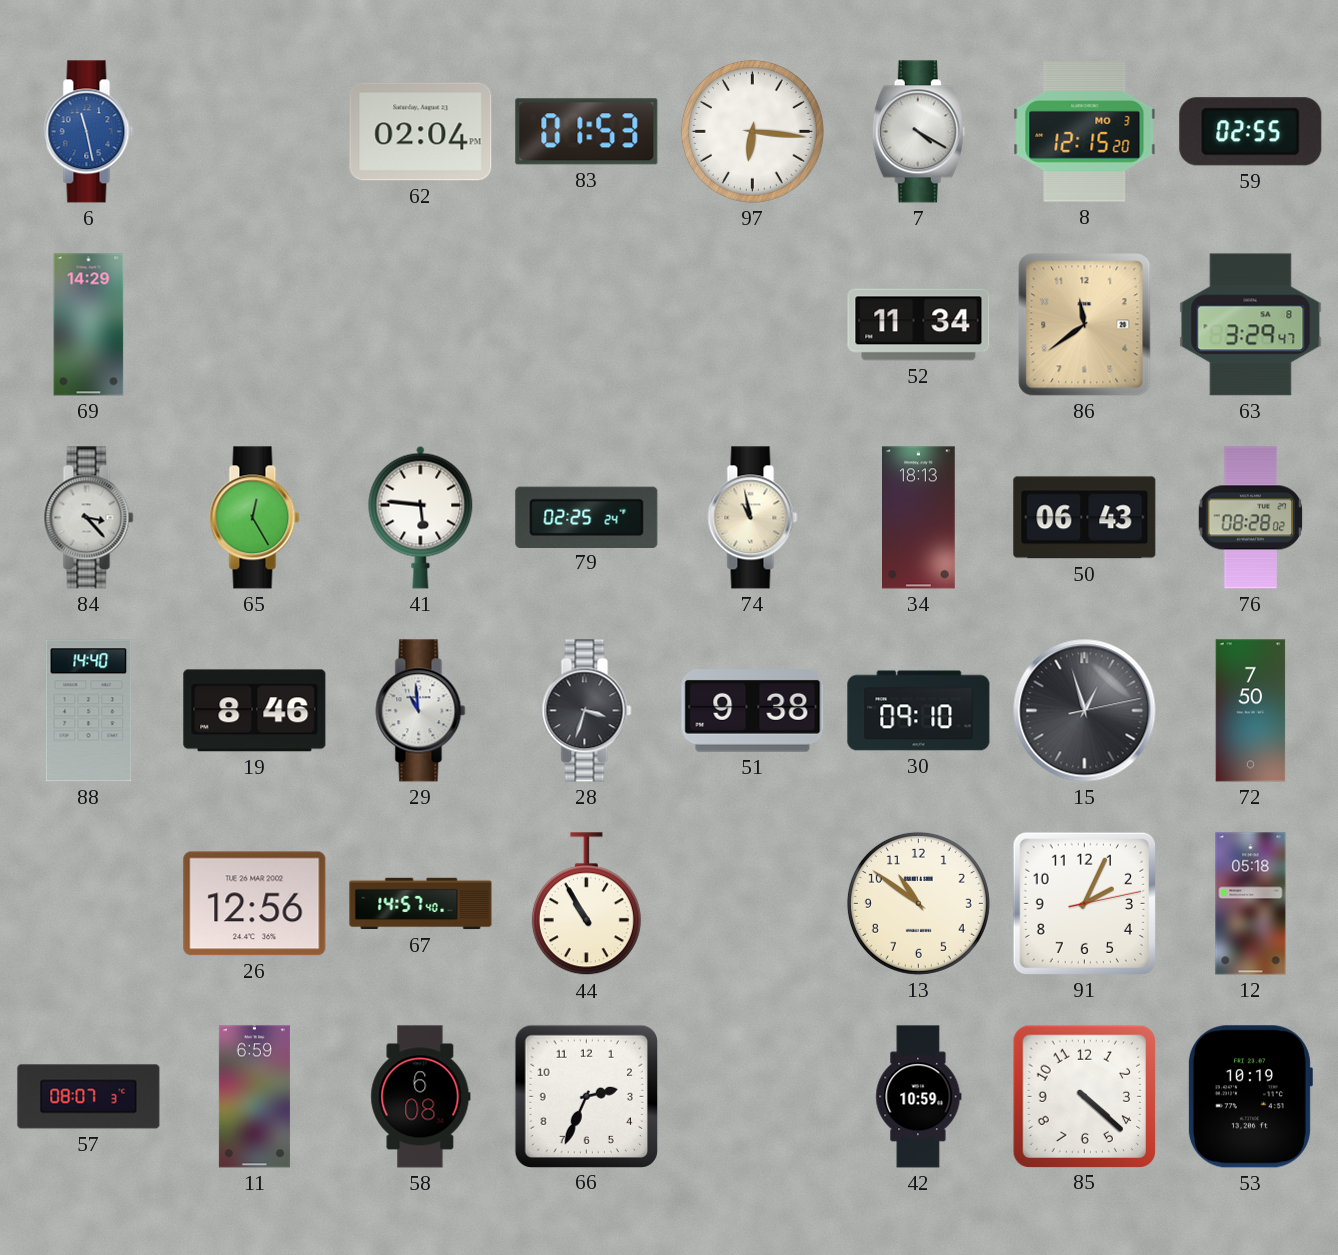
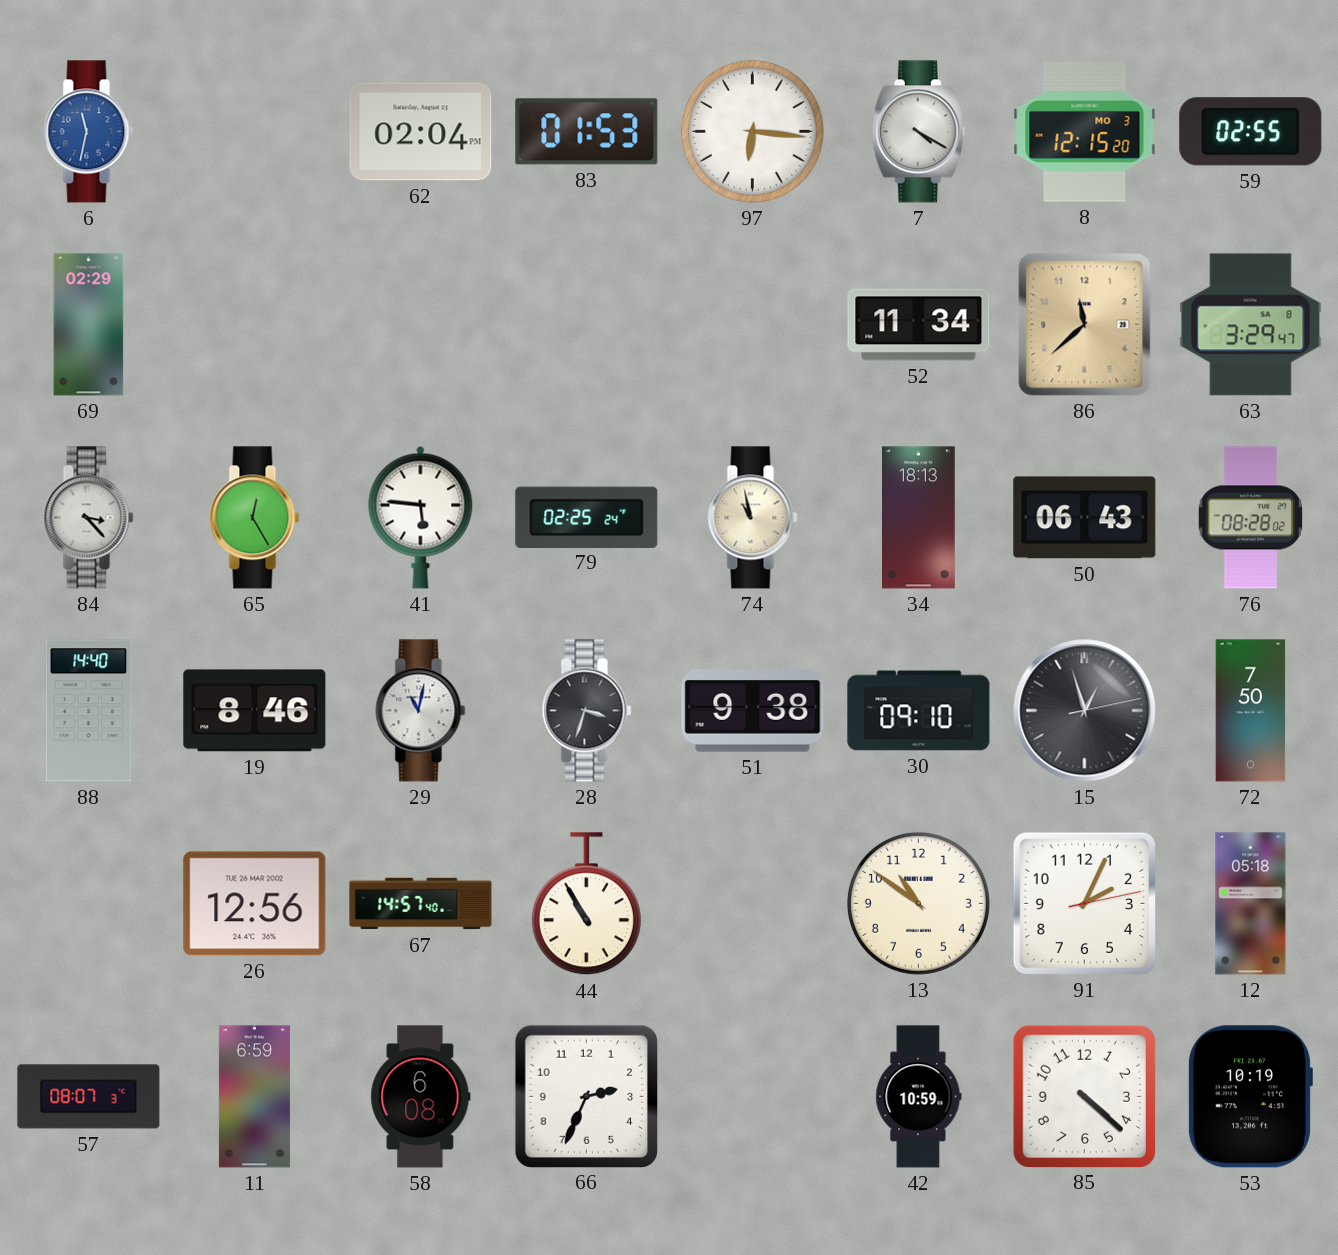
6: 11:28 -> 11:32
69: 14:29 -> 02:29
86: 11:39 -> 11:38
29: 10:59 -> 11:02
